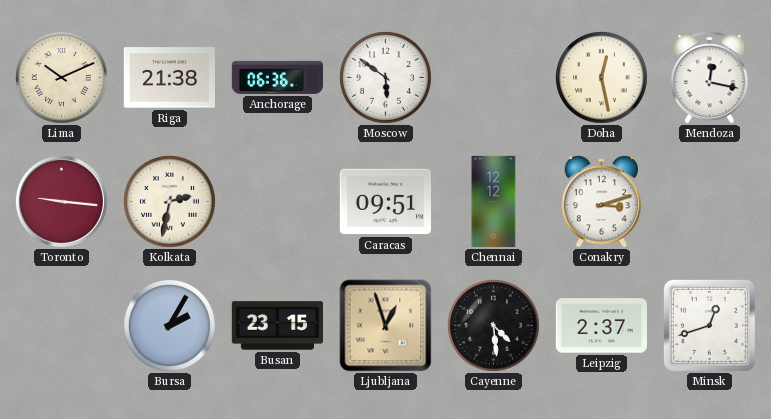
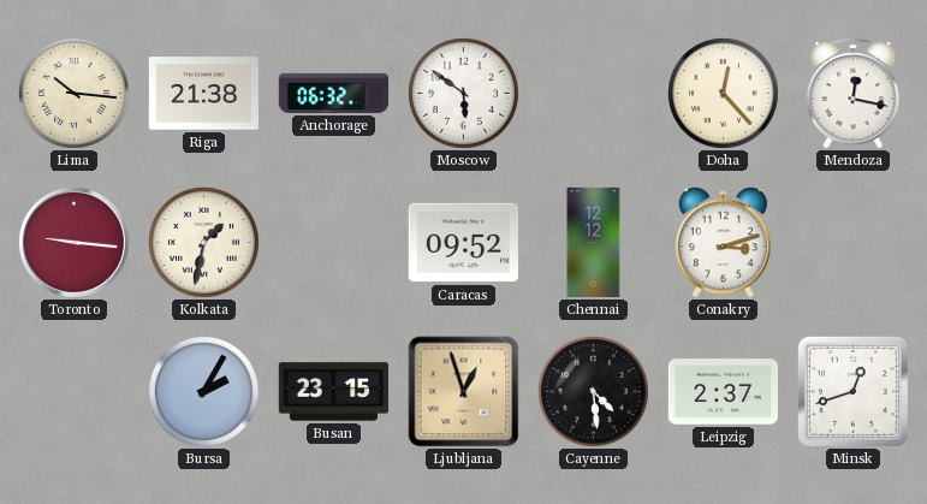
Lima: 10:11 -> 10:16
Anchorage: 06:36 -> 06:32
Doha: 12:28 -> 12:23
Kolkata: 2:32 -> 1:32
Caracas: 09:51 -> 09:52
